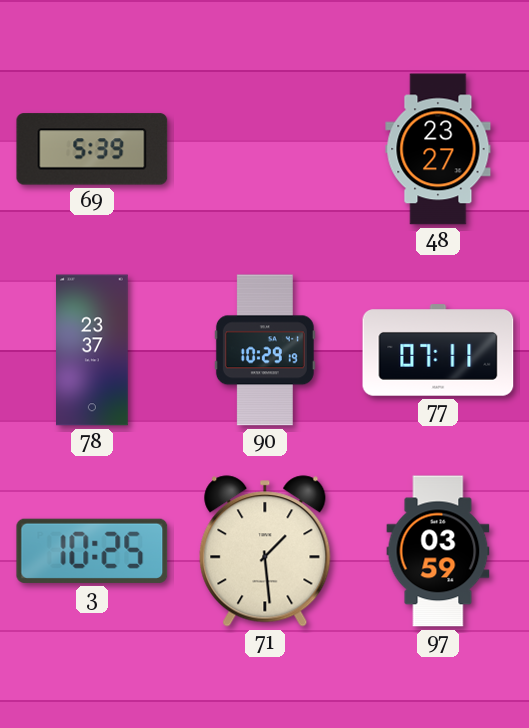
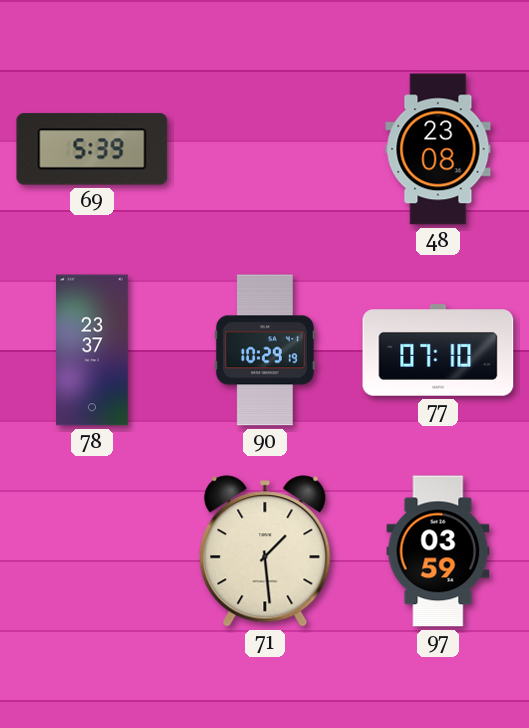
48: 23:27 -> 23:08
77: 07:11 -> 07:10
3: 10:25 -> none
